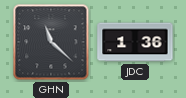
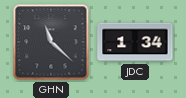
JDC: 1:36 -> 1:34
